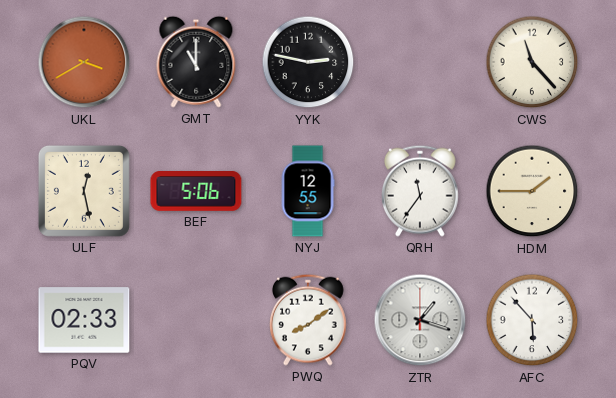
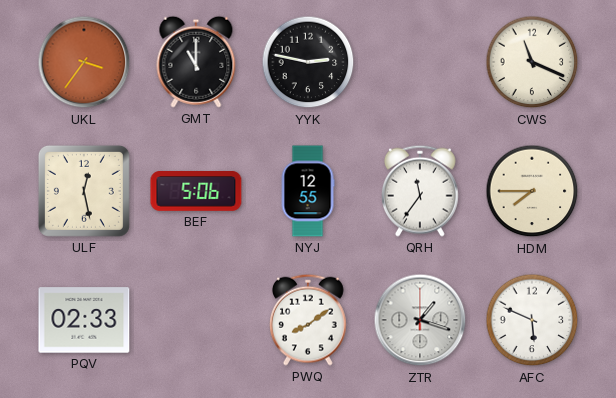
UKL: 3:40 -> 3:36
CWS: 11:23 -> 11:19
HDM: 1:45 -> 7:45
AFC: 5:53 -> 5:49
